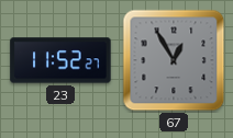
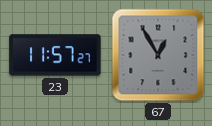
23: 11:52 -> 11:57
